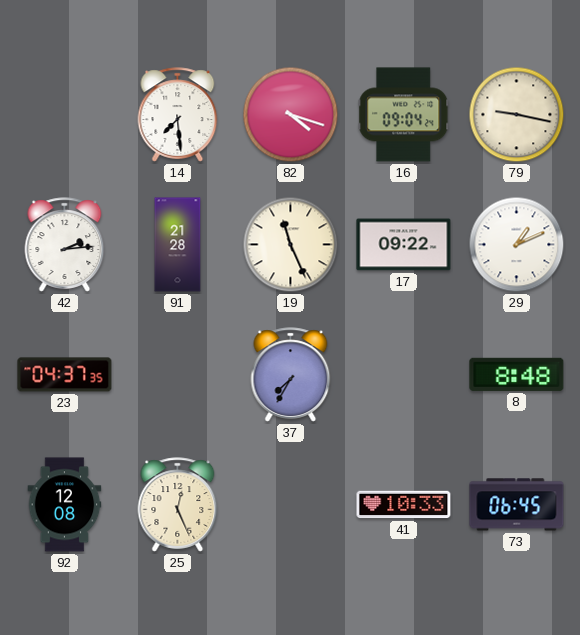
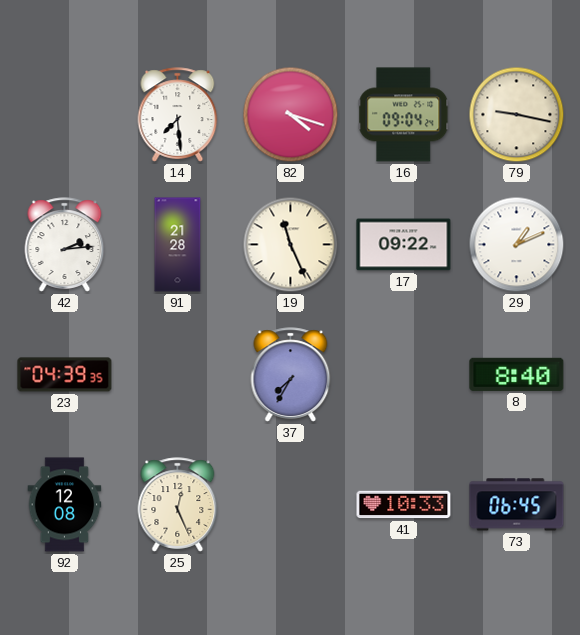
23: 04:37 -> 04:39
8: 8:48 -> 8:40
